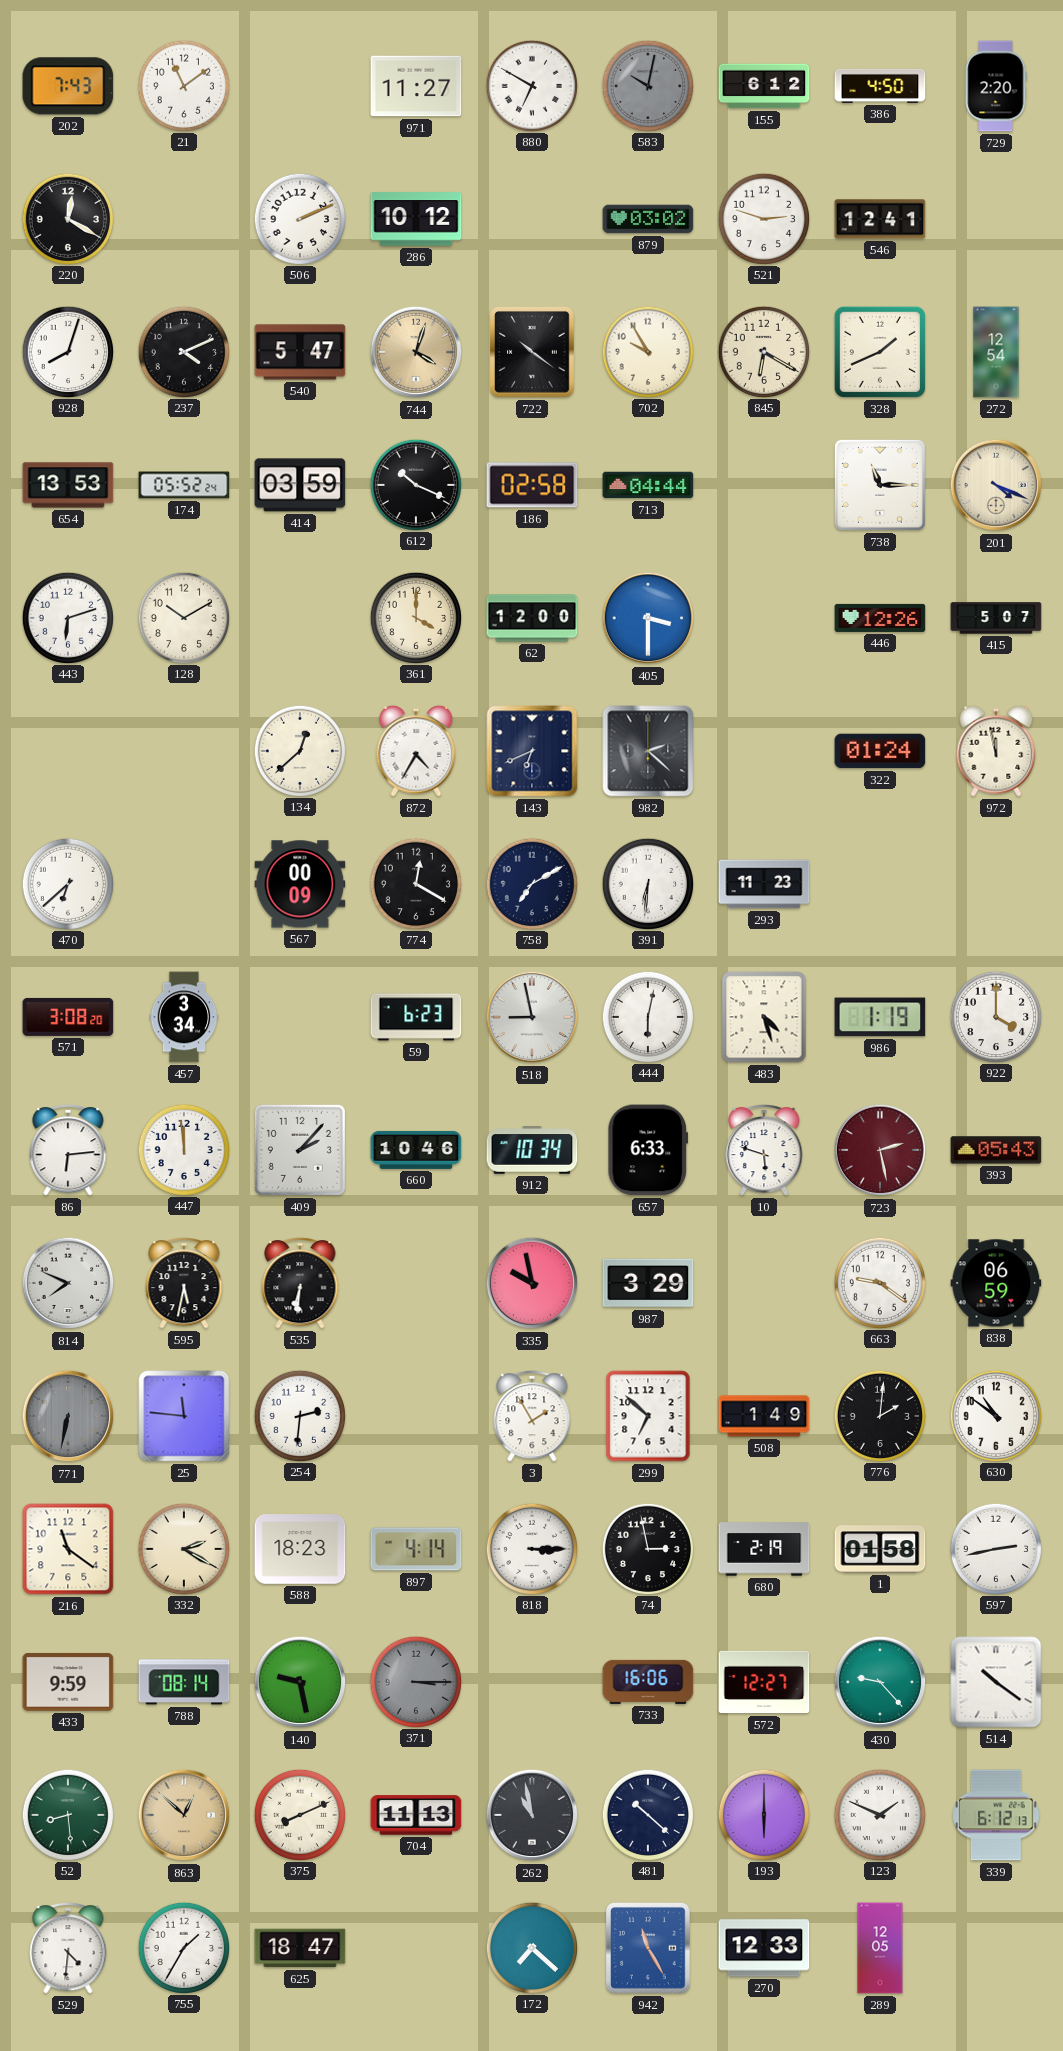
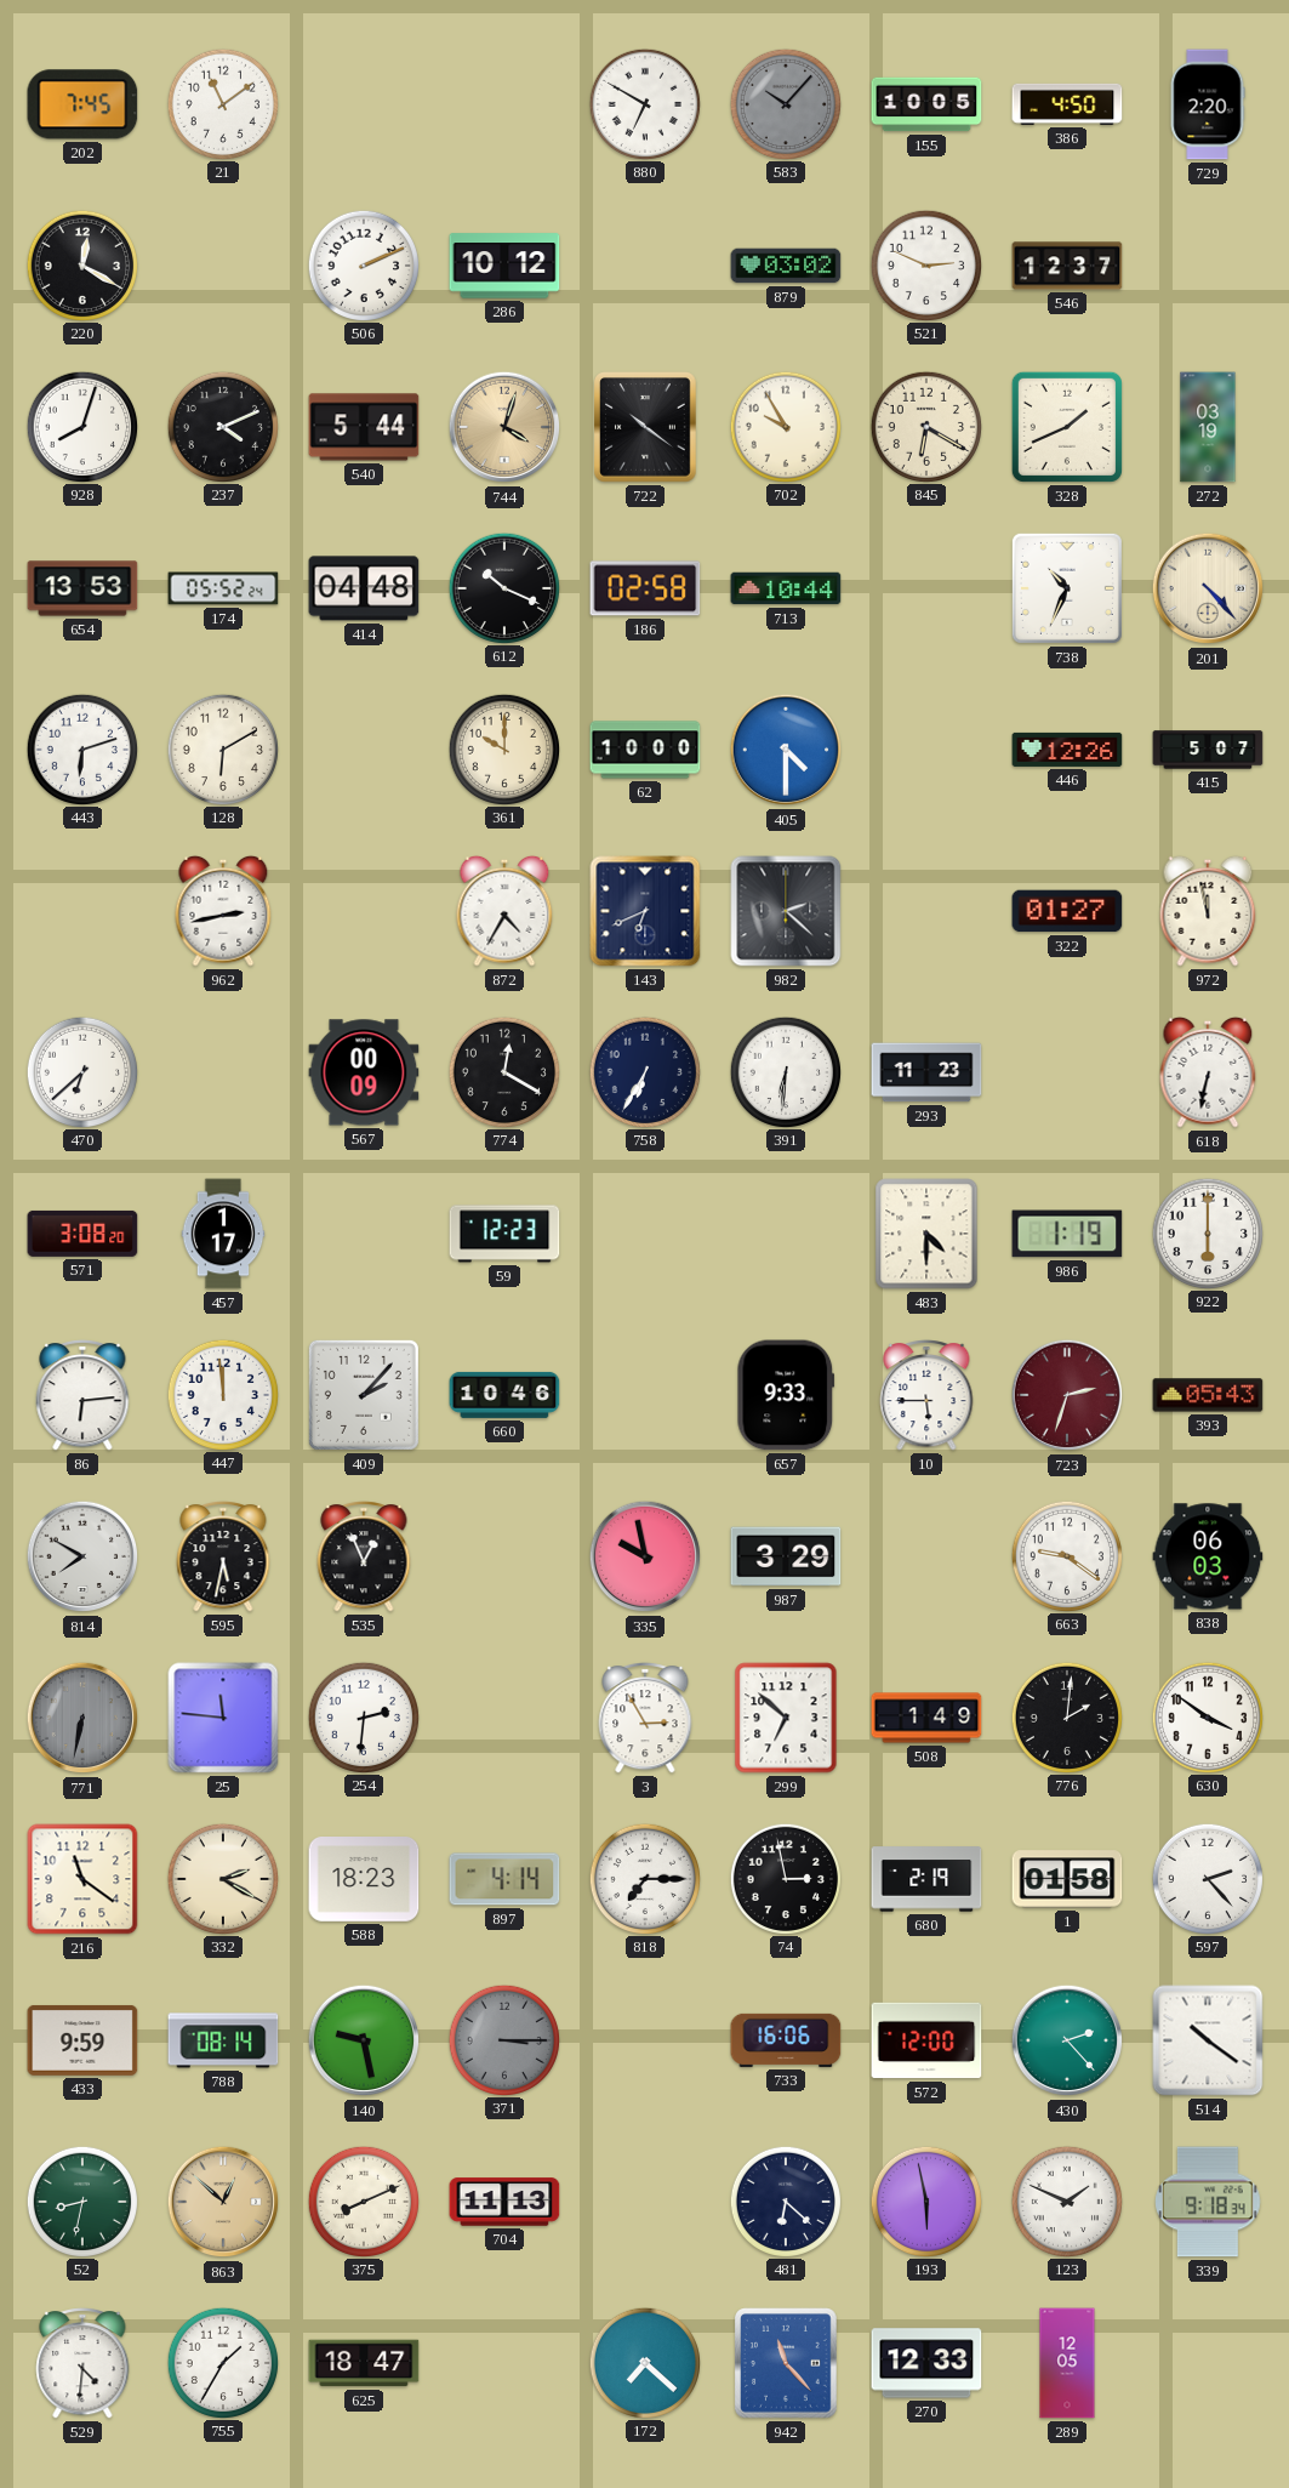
202: 7:43 -> 7:45
971: 11:27 -> none
583: 10:02 -> 10:07
155: 6:12 -> 10:05
521: 2:48 -> 2:49
546: 12:41 -> 12:37
540: 5:47 -> 5:44
272: 12:54 -> 03:19
414: 03:59 -> 04:48
713: 04:44 -> 10:44
738: 11:15 -> 10:34
201: 4:19 -> 4:23
128: 10:10 -> 6:10
361: 4:00 -> 10:00
62: 12:00 -> 10:00
405: 3:30 -> 4:30
962: none -> 2:43
134: 12:38 -> none
322: 01:24 -> 01:27
758: 7:10 -> 6:35
618: none -> 6:32
457: 3:34 -> 1:17
59: 6:23 -> 12:23
518: 8:58 -> none
444: 6:02 -> none
483: 4:27 -> 4:30
922: 4:00 -> 6:00
912: 10:34 -> none
657: 6:33 -> 9:33
10: 5:48 -> 5:45
723: 2:28 -> 2:33
814: 7:49 -> 7:50
535: 6:31 -> 12:56
838: 06:59 -> 06:03
3: 1:55 -> 2:55
630: 10:51 -> 3:51
818: 3:15 -> 7:15
597: 2:43 -> 2:23
572: 12:27 -> 12:00
430: 9:23 -> 2:23
52: 8:29 -> 8:32
262: 10:58 -> none
481: 10:22 -> 6:22
193: 6:00 -> 5:58
339: 6:12 -> 9:18
942: 11:25 -> 11:23
